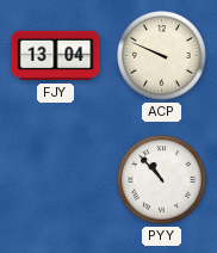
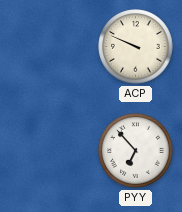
FJY: 13:04 -> none
PYY: 10:53 -> 6:53
